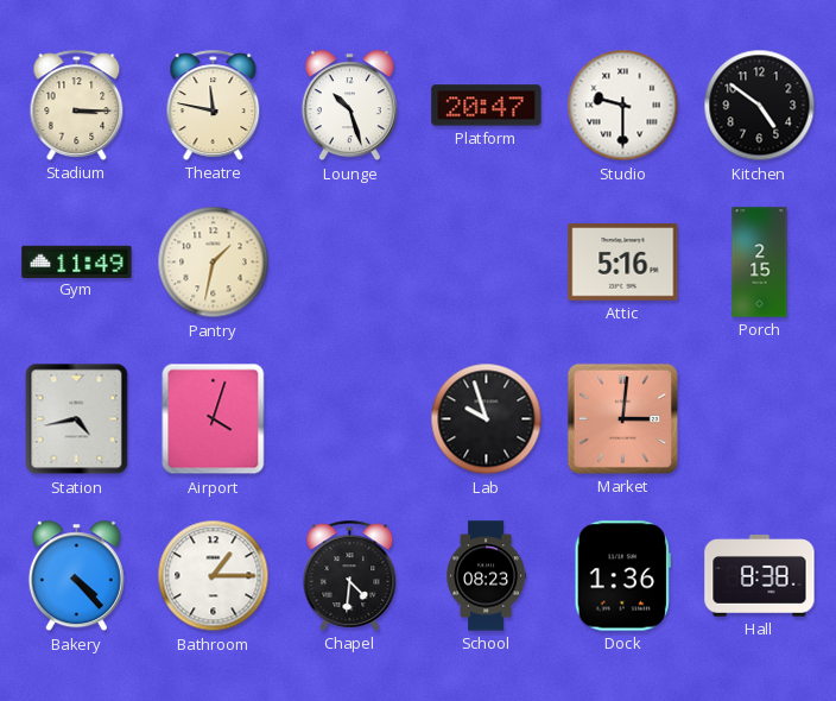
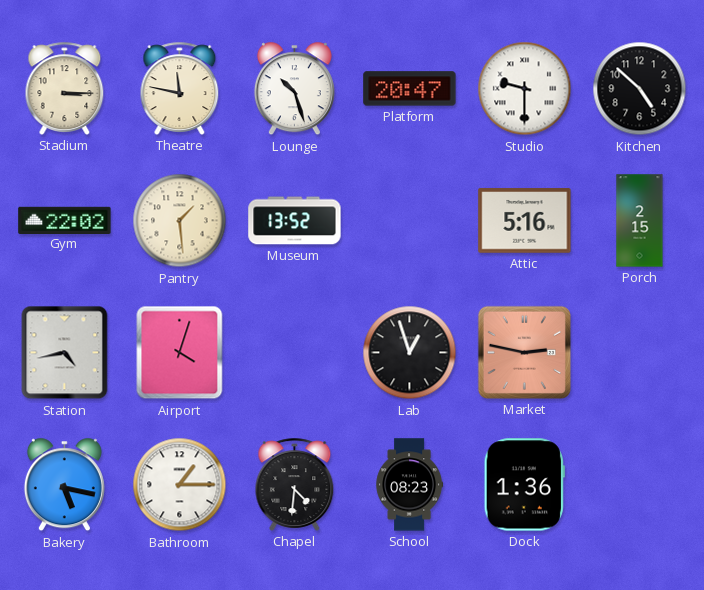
Kitchen: 4:51 -> 4:52
Gym: 11:49 -> 22:02
Pantry: 1:32 -> 1:29
Museum: none -> 13:52
Lab: 9:57 -> 12:57
Market: 3:01 -> 2:47
Bakery: 4:23 -> 5:17
Hall: 8:38 -> none
